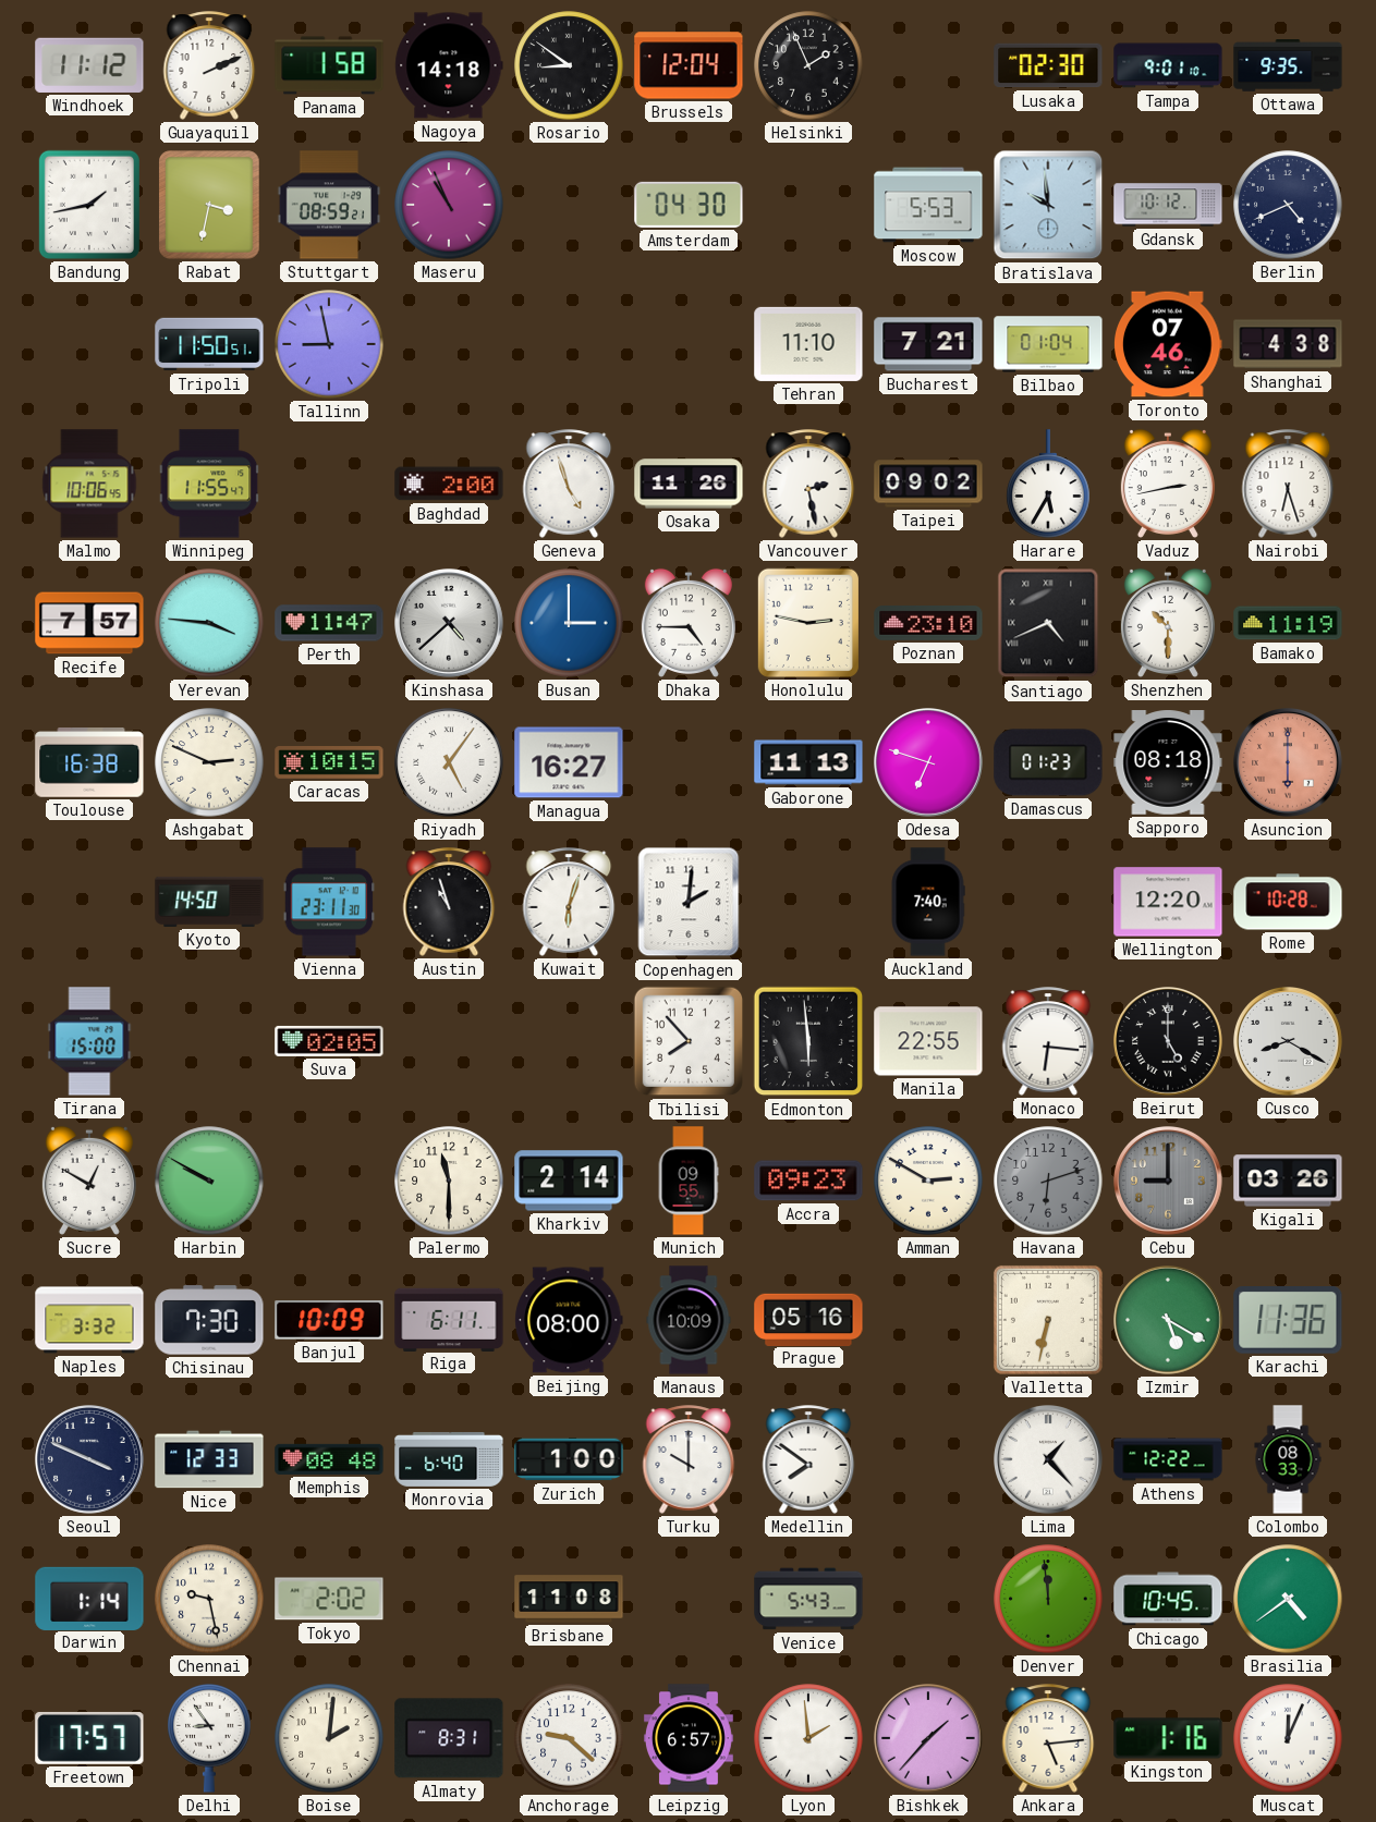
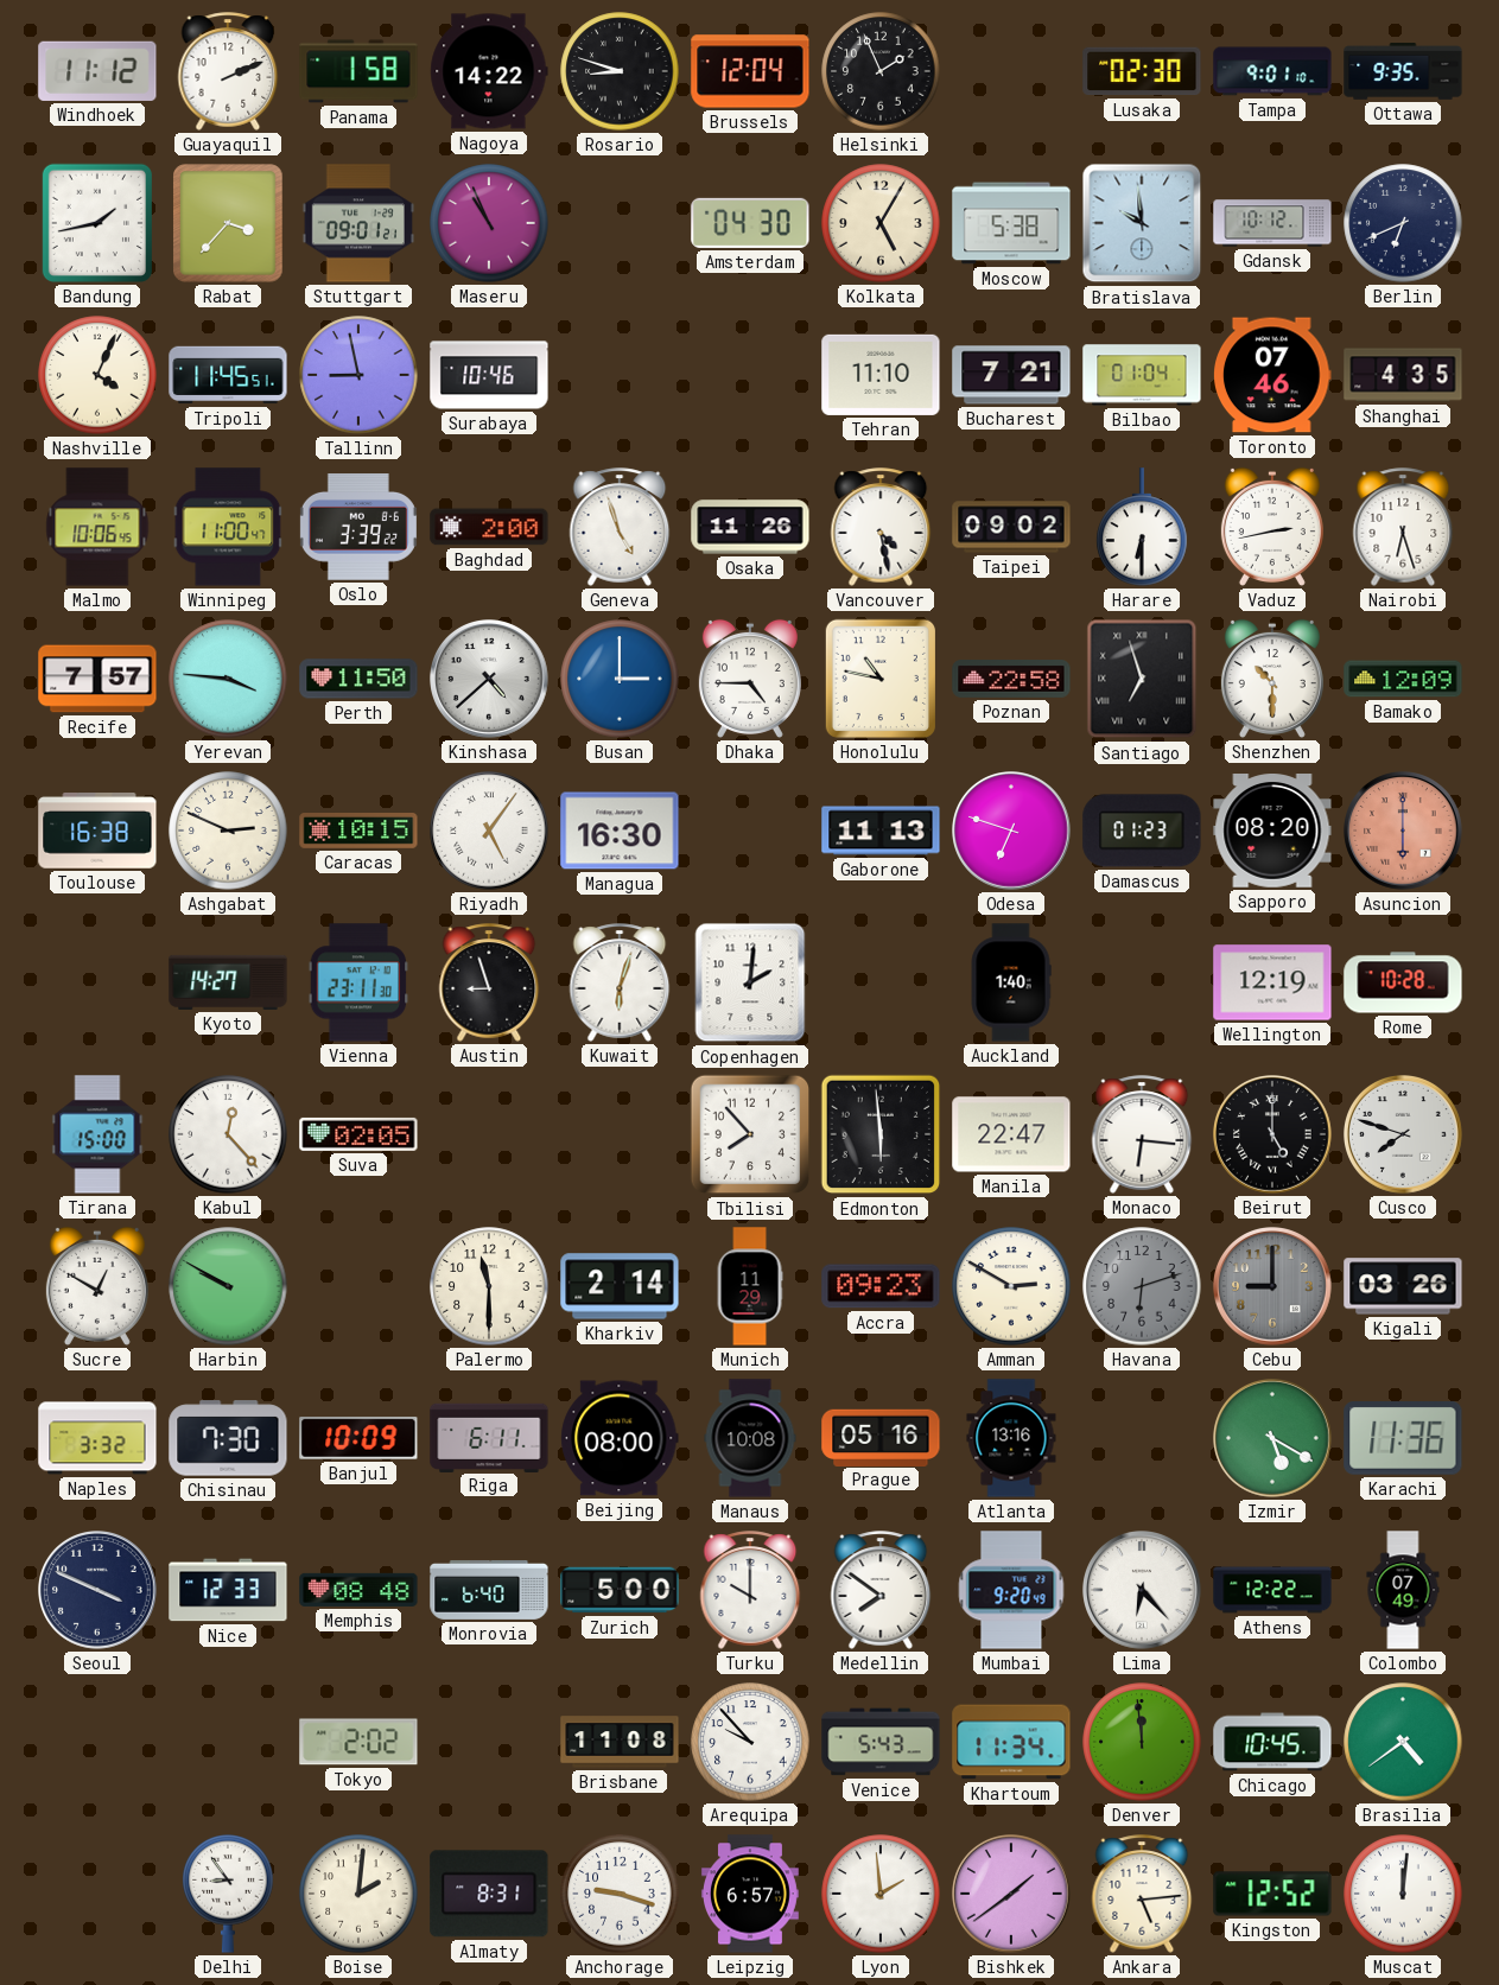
Nagoya: 14:18 -> 14:22
Rosario: 8:51 -> 8:48
Rabat: 3:32 -> 3:37
Stuttgart: 08:59 -> 09:01
Kolkata: none -> 5:05
Moscow: 5:53 -> 5:38
Berlin: 4:41 -> 6:41
Nashville: none -> 4:04
Tripoli: 11:50 -> 11:45
Surabaya: none -> 10:46
Shanghai: 4:38 -> 4:35
Winnipeg: 11:55 -> 11:00
Oslo: none -> 3:39
Vancouver: 2:28 -> 4:28
Harare: 5:35 -> 6:30
Perth: 11:47 -> 11:50
Honolulu: 2:47 -> 10:47
Poznan: 23:10 -> 22:58
Santiago: 4:41 -> 6:57
Bamako: 11:19 -> 12:09
Managua: 16:27 -> 16:30
Sapporo: 08:18 -> 08:20
Kyoto: 14:50 -> 14:27
Austin: 10:57 -> 8:57
Auckland: 7:40 -> 1:40
Wellington: 12:20 -> 12:19
Kabul: none -> 12:23
Manila: 22:55 -> 22:47
Cusco: 8:20 -> 7:48
Munich: 09:55 -> 11:29
Manaus: 10:09 -> 10:08
Atlanta: none -> 13:16
Valletta: 6:32 -> none
Zurich: 1:00 -> 5:00
Mumbai: none -> 9:20
Lima: 1:23 -> 6:23
Colombo: 08:33 -> 07:49
Darwin: 1:14 -> none
Chennai: 9:28 -> none
Arequipa: none -> 9:53
Khartoum: none -> 11:34
Freetown: 17:57 -> none
Anchorage: 9:22 -> 9:18
Bishkek: 1:37 -> 1:39
Kingston: 1:16 -> 12:52
Muscat: 12:04 -> 12:01
